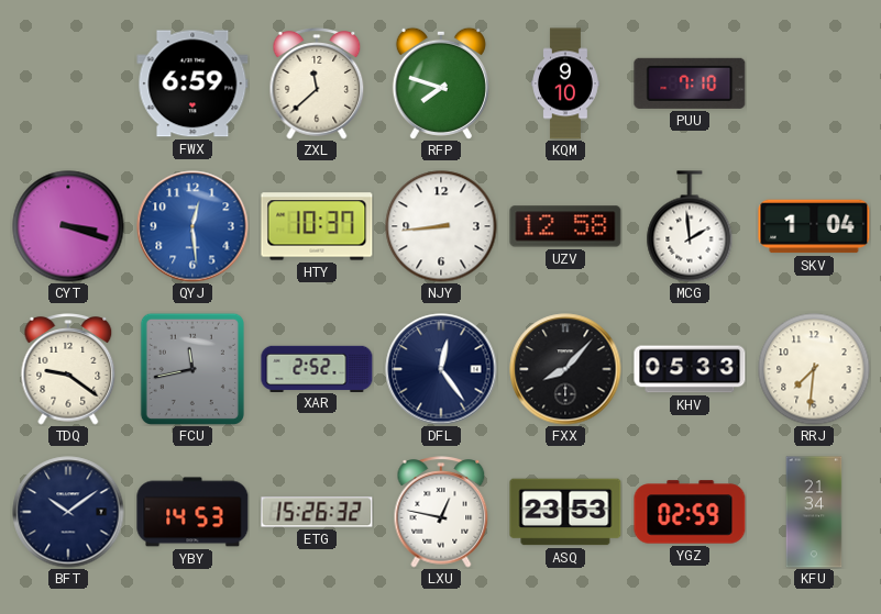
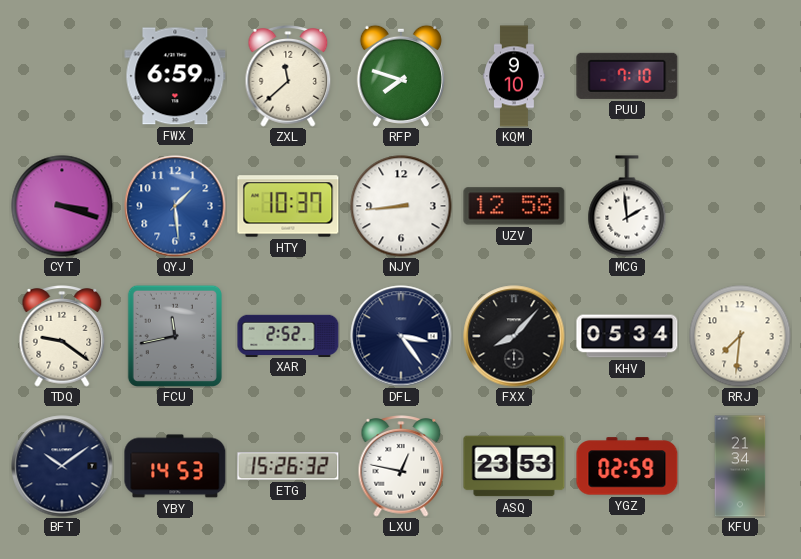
QYJ: 12:29 -> 1:29
SKV: 1:04 -> none
DFL: 12:24 -> 3:24
KHV: 05:33 -> 05:34
